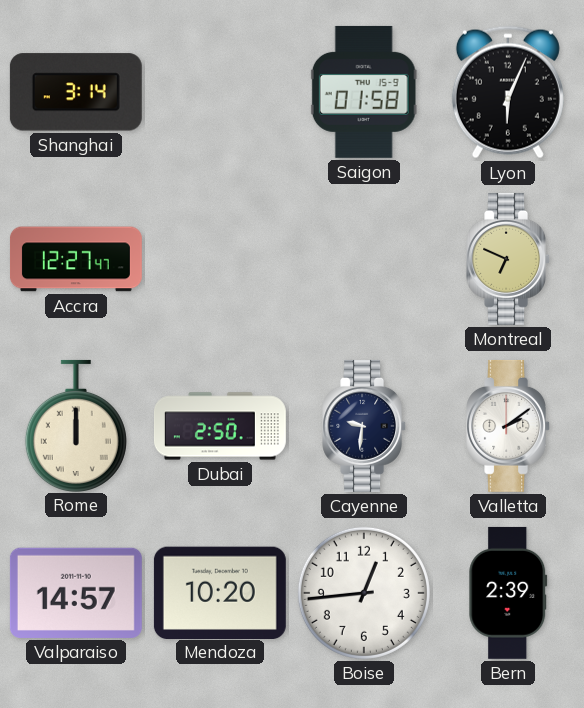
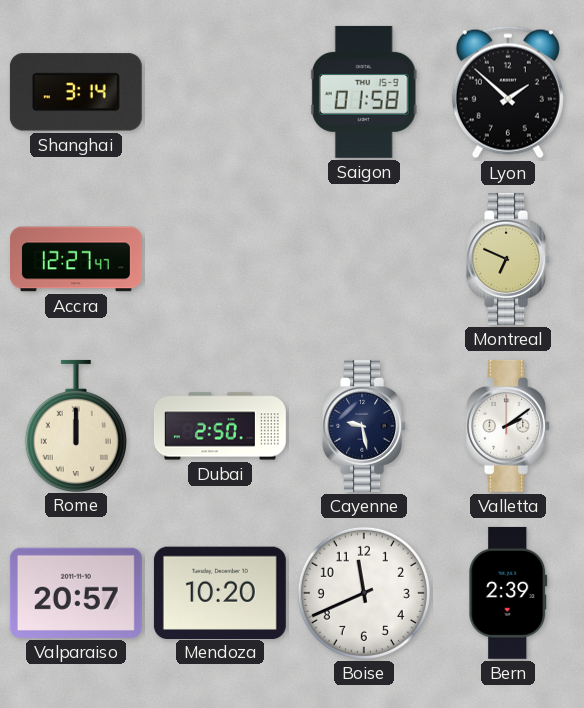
Lyon: 6:04 -> 1:52
Cayenne: 9:31 -> 9:28
Valparaiso: 14:57 -> 20:57
Boise: 12:44 -> 11:41
